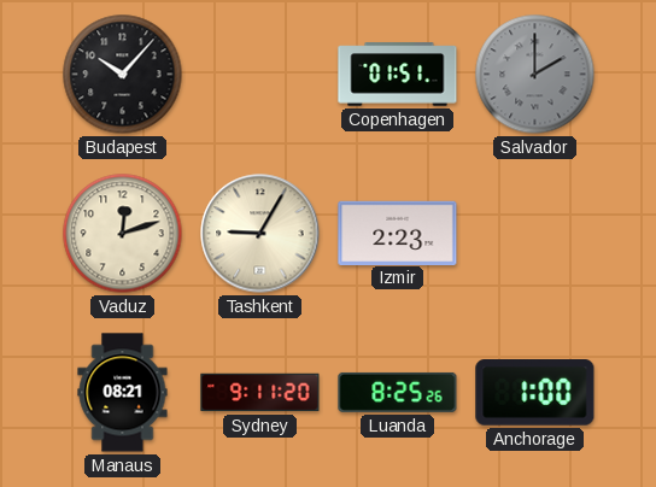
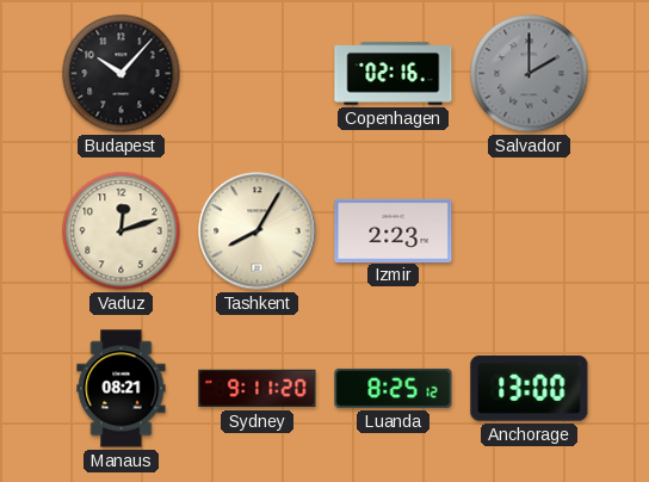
Copenhagen: 01:51 -> 02:16
Tashkent: 9:05 -> 8:05
Luanda: 8:25:26 -> 8:25:12
Anchorage: 1:00 -> 13:00
